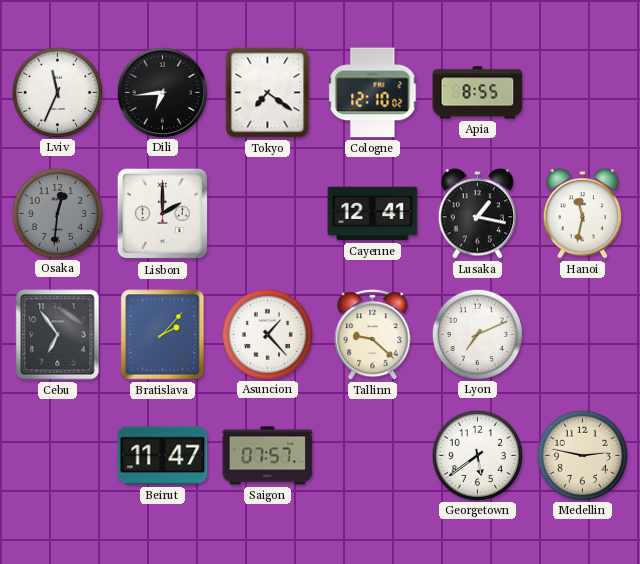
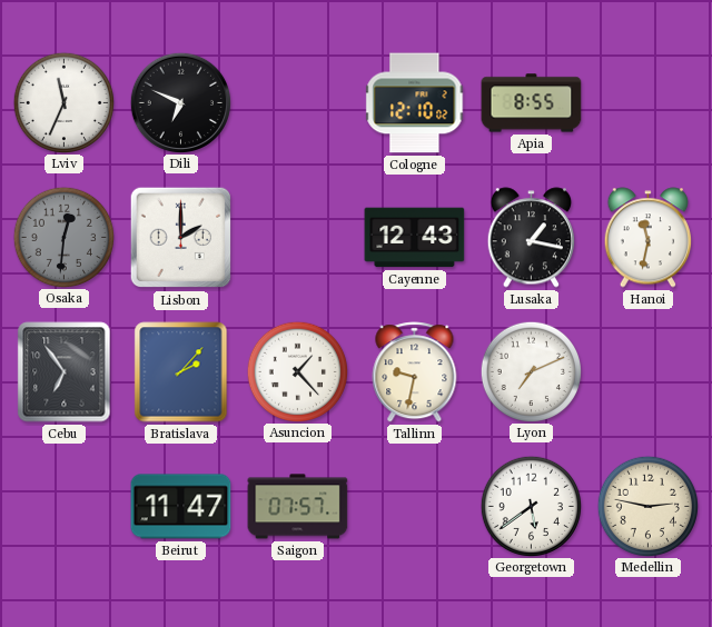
Dili: 6:44 -> 6:49
Tokyo: 7:21 -> none
Cayenne: 12:41 -> 12:43
Tallinn: 9:22 -> 9:32
